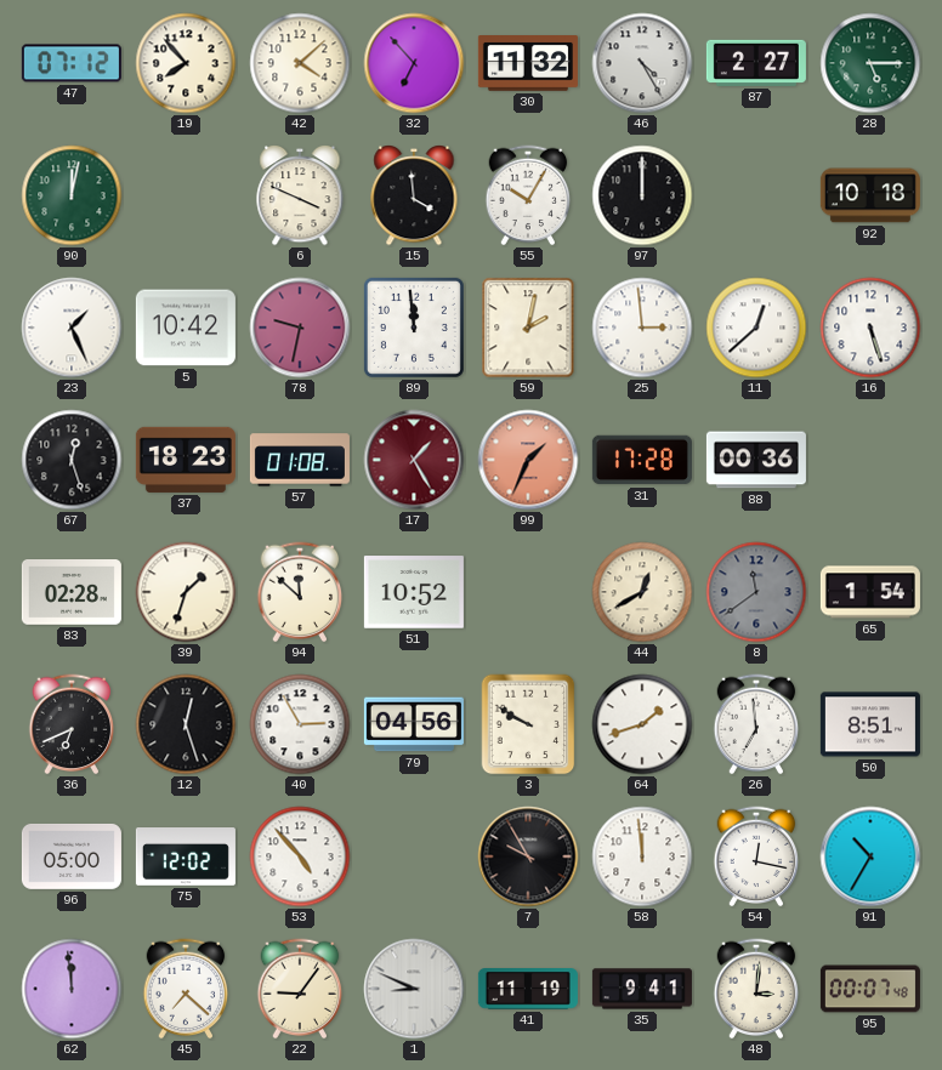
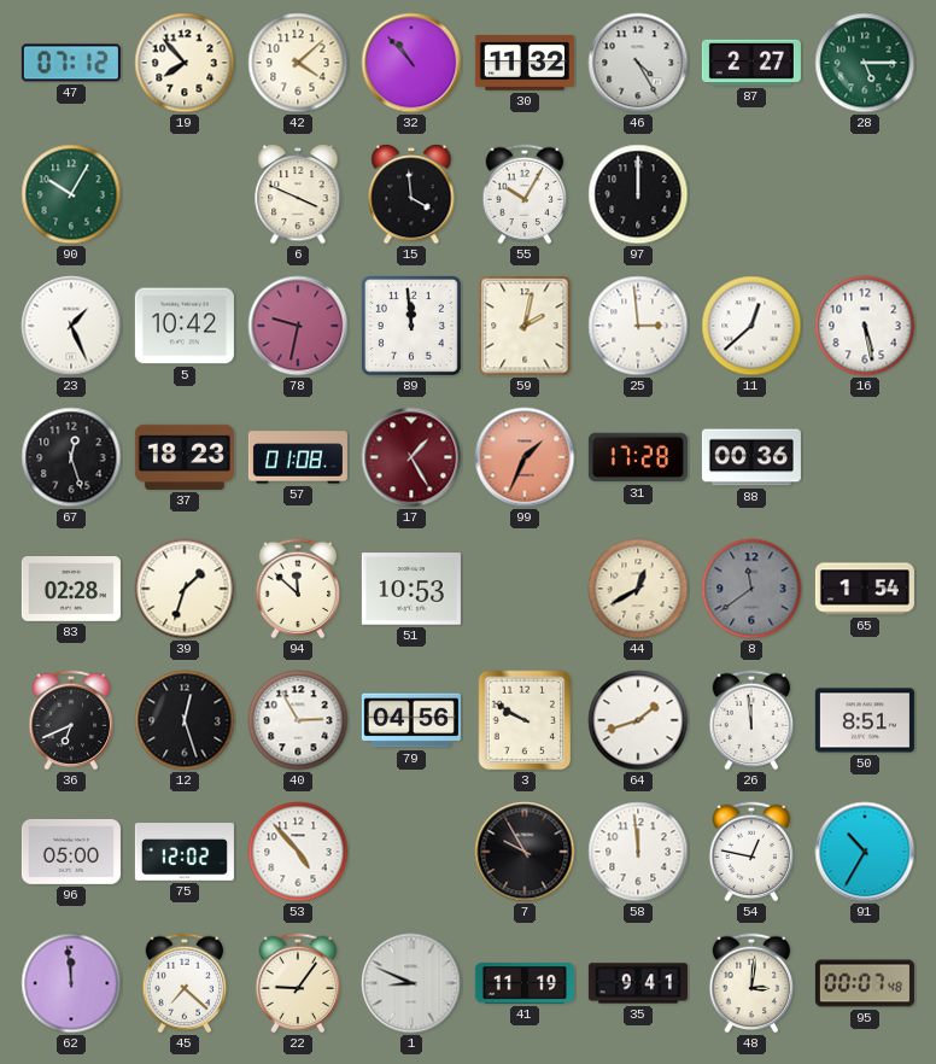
32: 6:53 -> 10:53
90: 12:02 -> 10:05
92: 10:18 -> none
16: 5:27 -> 5:28
51: 10:52 -> 10:53
26: 6:59 -> 11:59
54: 12:17 -> 12:47
